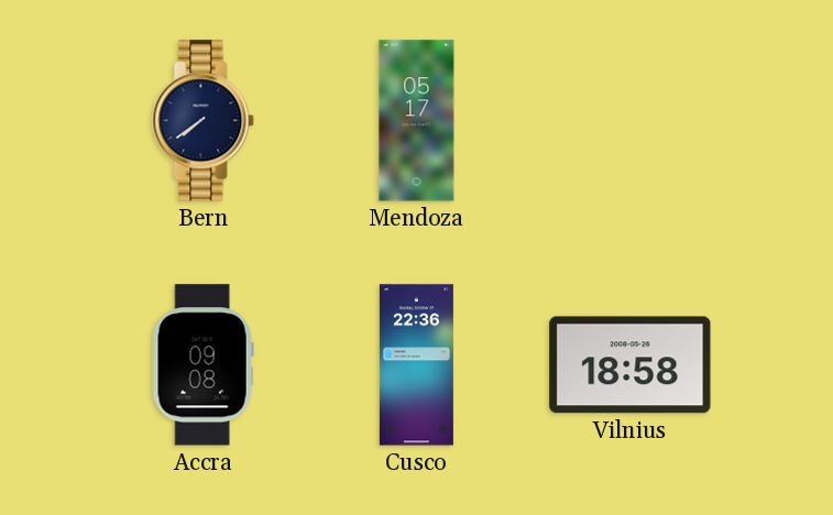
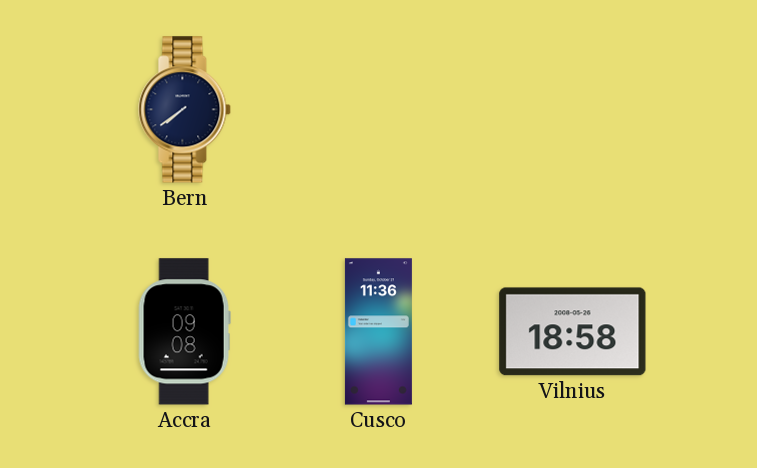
Mendoza: 05:17 -> none
Cusco: 22:36 -> 11:36
